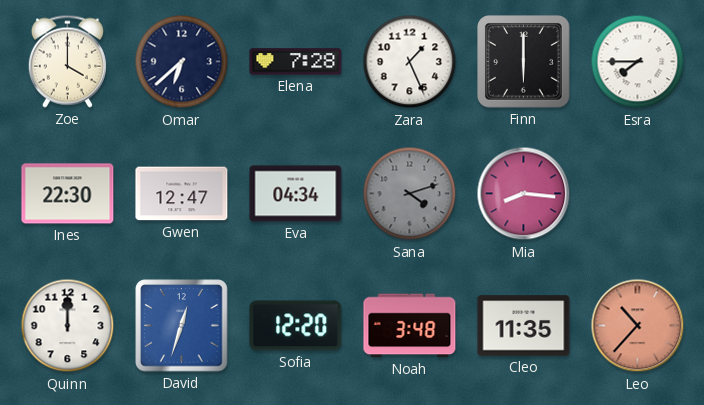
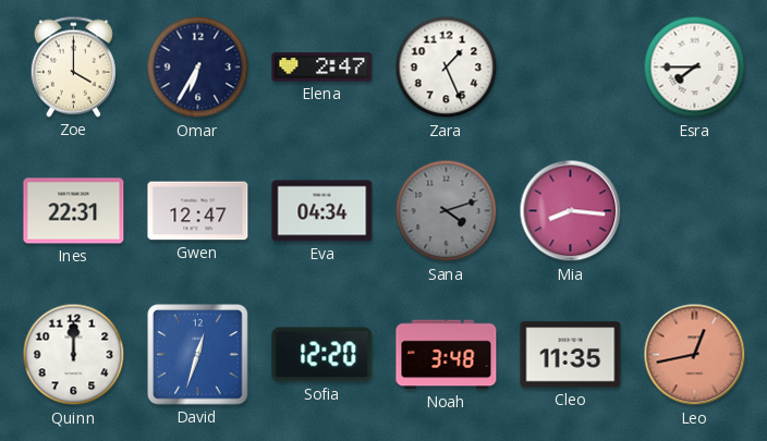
Omar: 6:38 -> 6:35
Elena: 7:28 -> 2:47
Finn: 6:00 -> none
Ines: 22:30 -> 22:31
Leo: 10:37 -> 12:43
